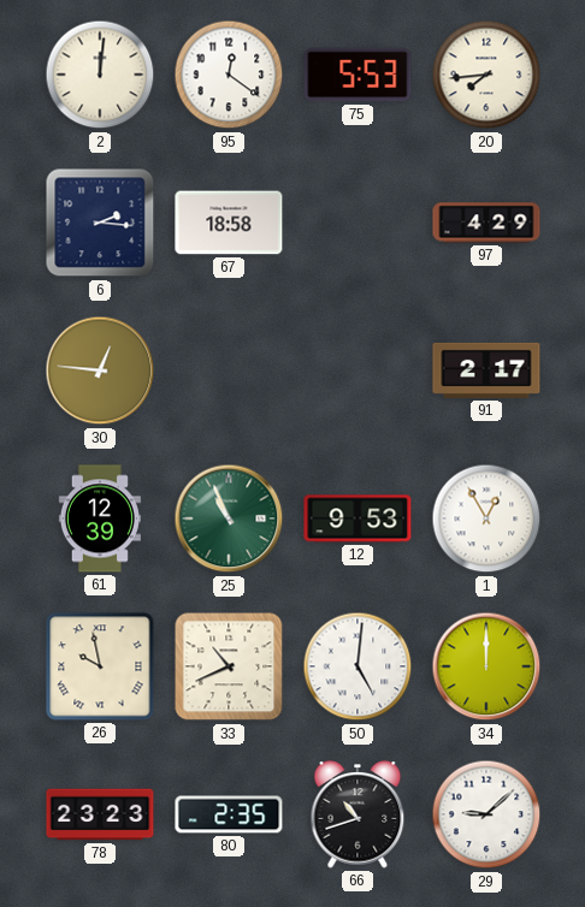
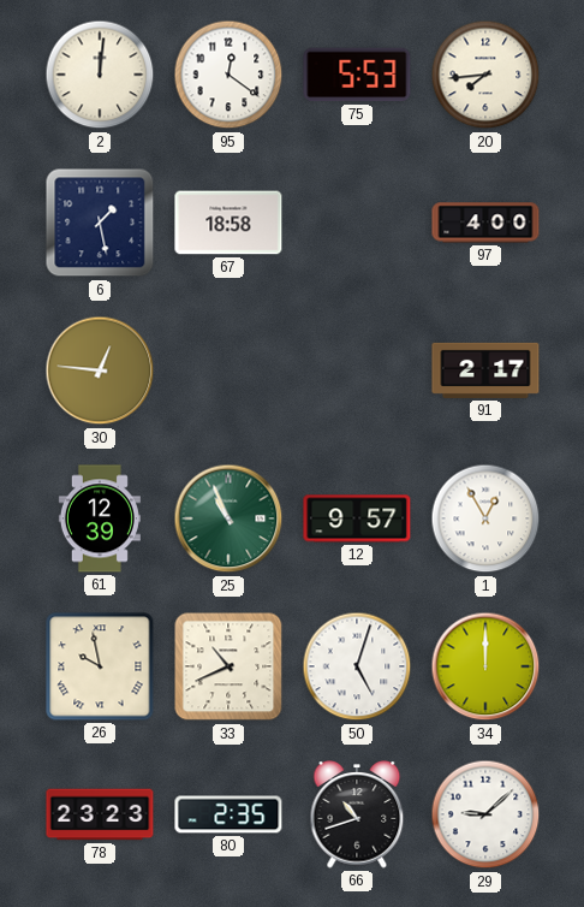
6: 2:16 -> 1:28
97: 4:29 -> 4:00
12: 9:53 -> 9:57
50: 5:01 -> 5:03
